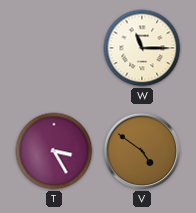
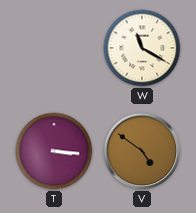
W: 11:15 -> 11:20
T: 3:25 -> 3:16
